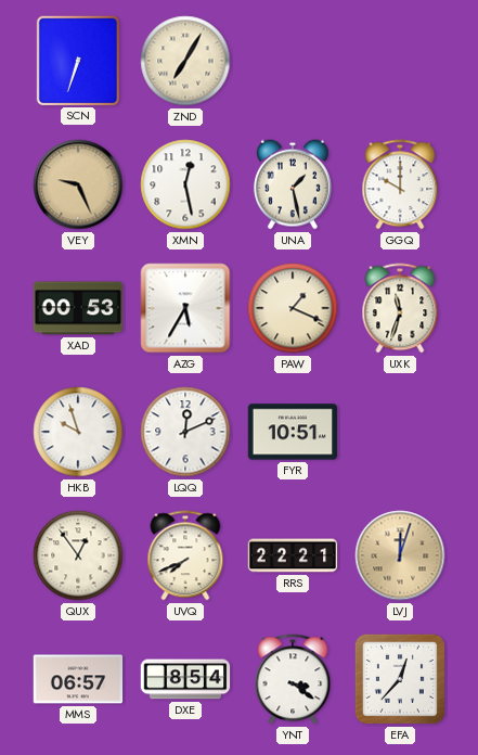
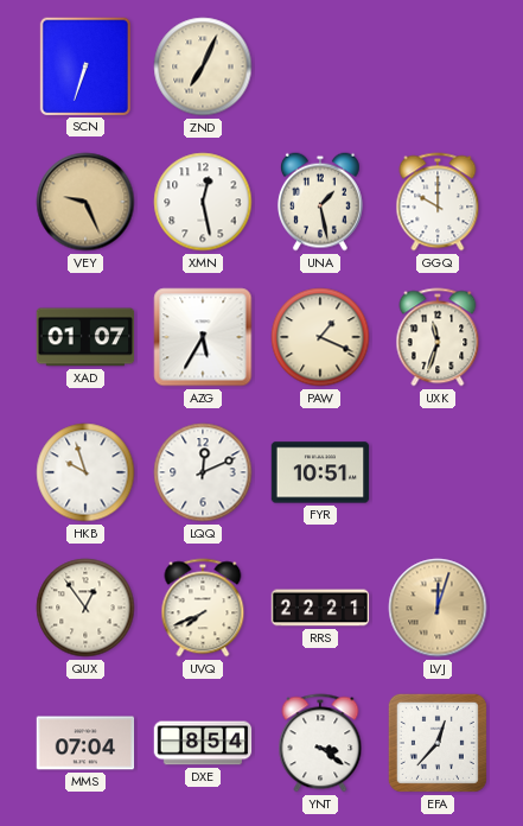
ZND: 7:05 -> 7:04
XAD: 00:53 -> 01:07
MMS: 06:57 -> 07:04
